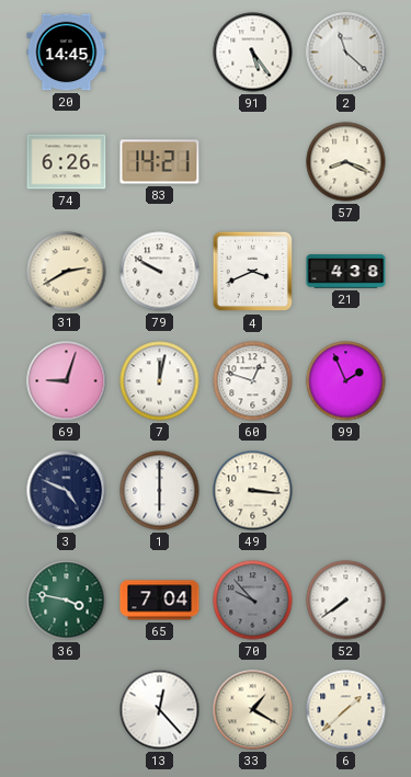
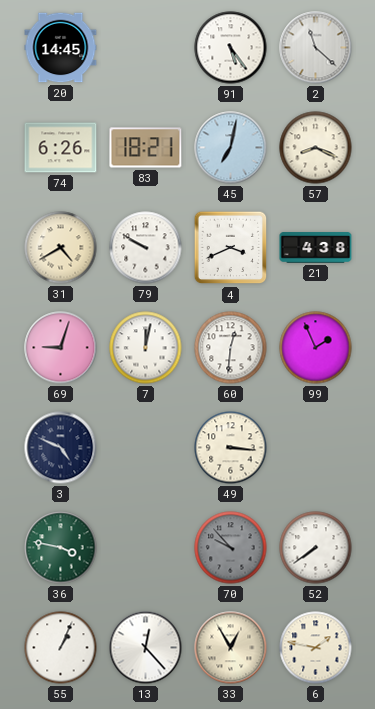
83: 14:21 -> 18:21
45: none -> 7:02
31: 2:40 -> 4:40
60: 12:48 -> 12:31
1: 6:00 -> none
65: 7:04 -> none
55: none -> 1:04
33: 1:20 -> 12:55
6: 1:38 -> 1:47
